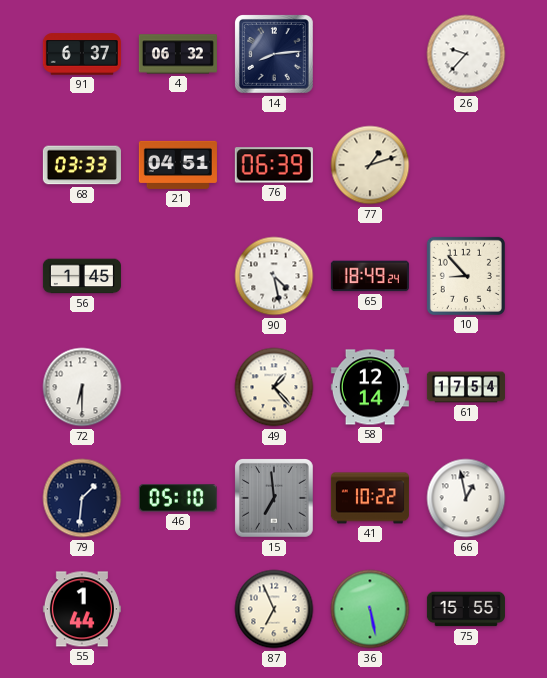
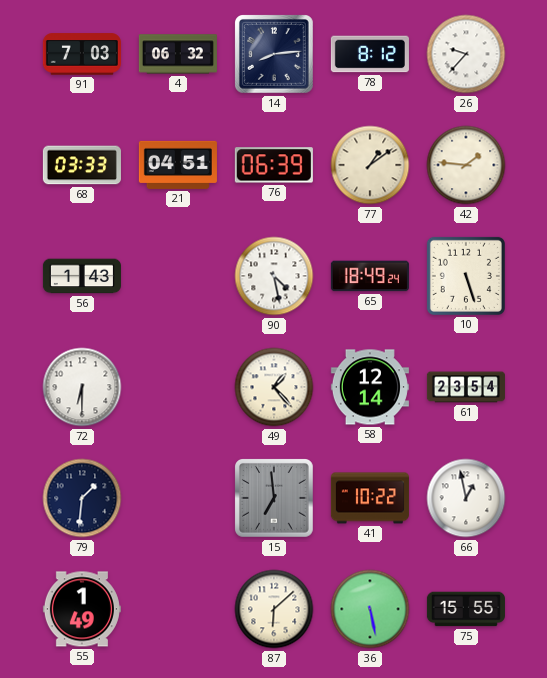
91: 6:37 -> 7:03
78: none -> 8:12
77: 1:12 -> 1:09
42: none -> 1:46
56: 1:45 -> 1:43
10: 8:53 -> 5:27
61: 17:54 -> 23:54
46: 05:10 -> none
55: 1:44 -> 1:49
87: 6:56 -> 6:08
